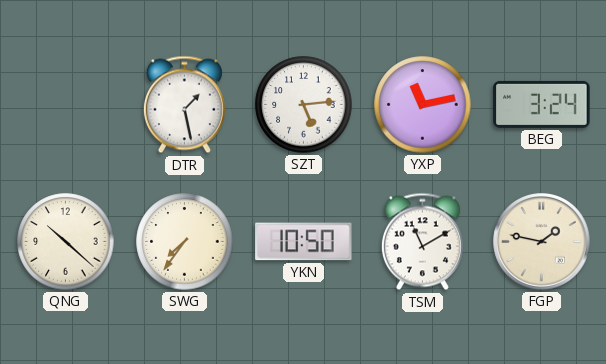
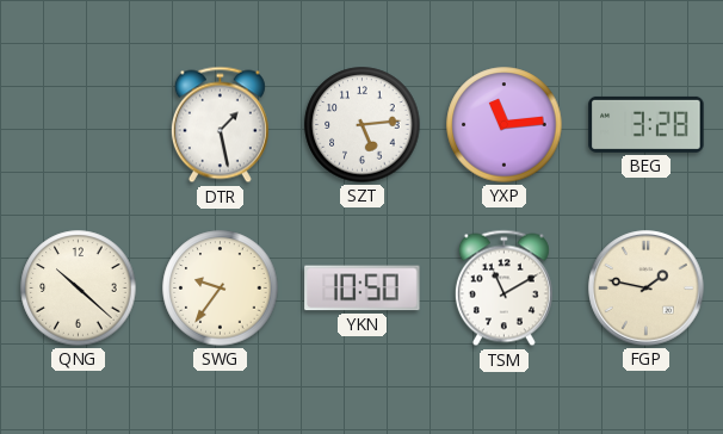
YXP: 11:13 -> 11:14
BEG: 3:24 -> 3:28
SWG: 7:36 -> 9:36
